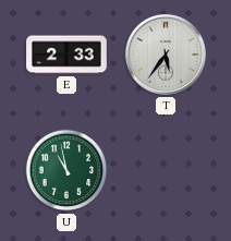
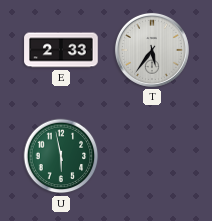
U: 10:58 -> 5:58
